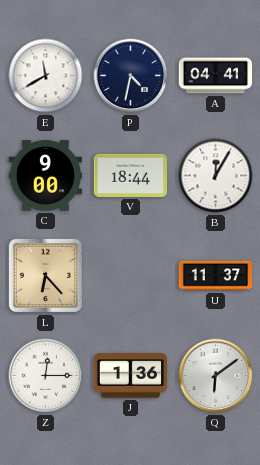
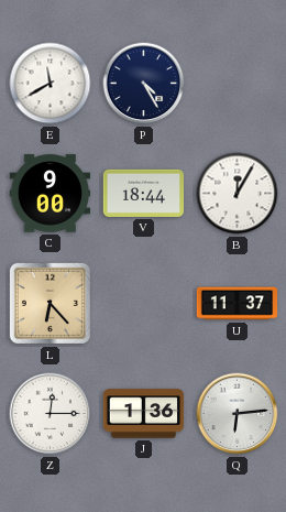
P: 4:32 -> 4:25
A: 04:41 -> none
Q: 6:09 -> 6:14
